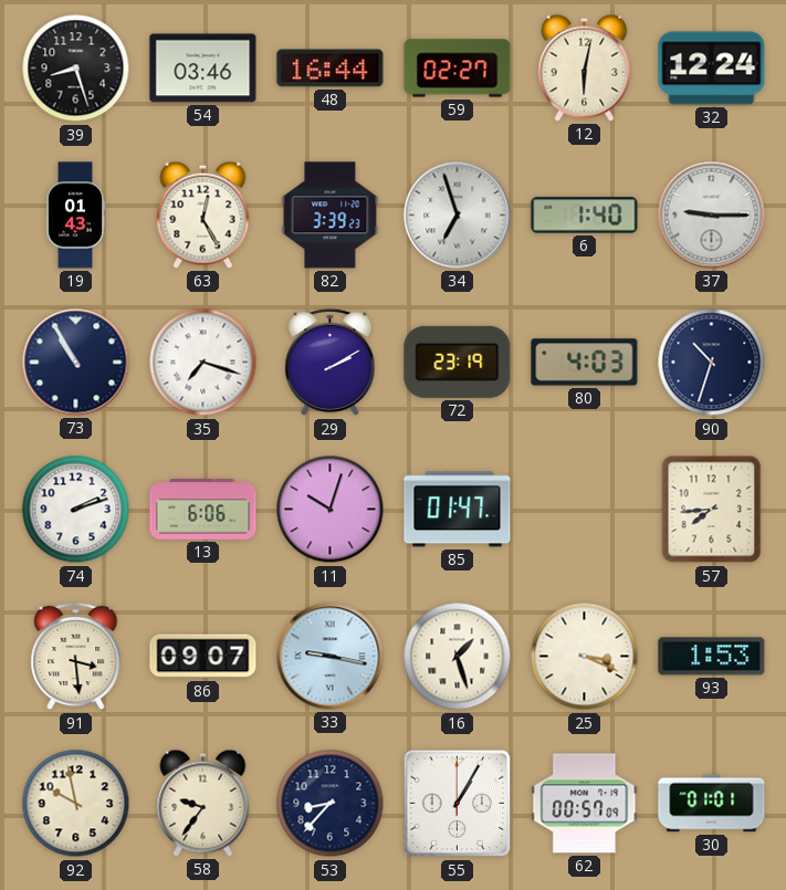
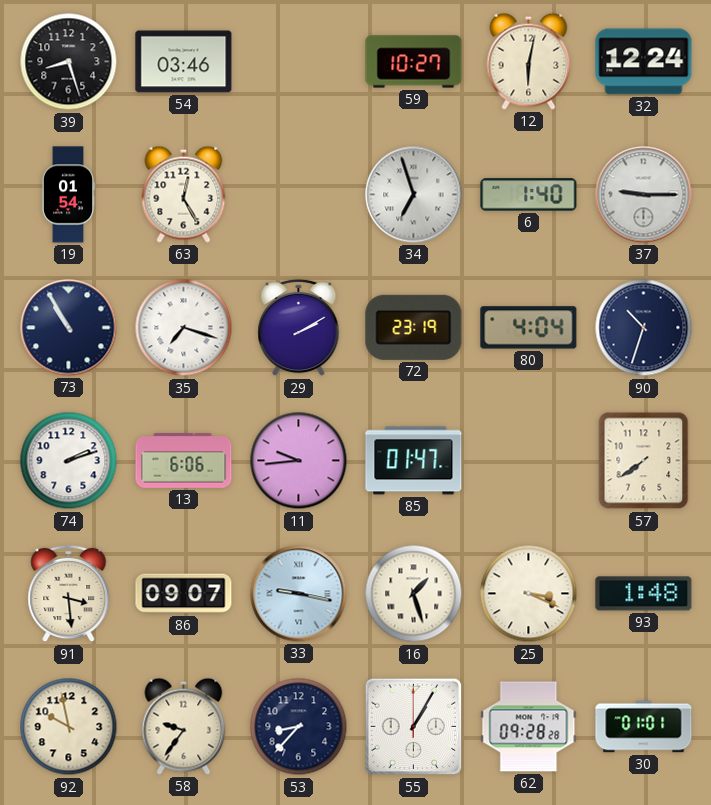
48: 16:44 -> none
59: 02:27 -> 10:27
19: 01:43 -> 01:54
82: 3:39 -> none
80: 4:03 -> 4:04
11: 10:03 -> 9:44
57: 7:44 -> 7:39
93: 1:53 -> 1:48
62: 00:57 -> 09:28
